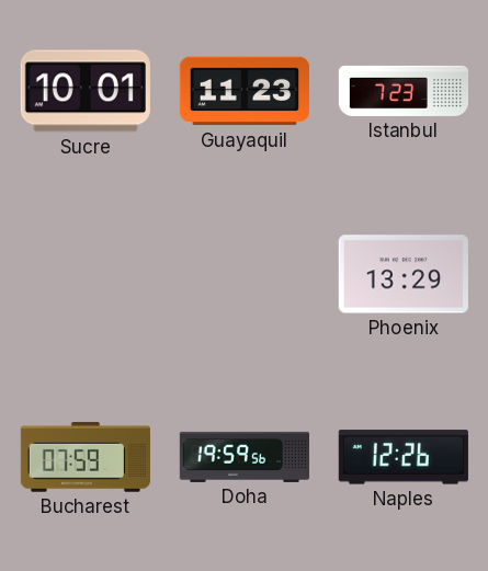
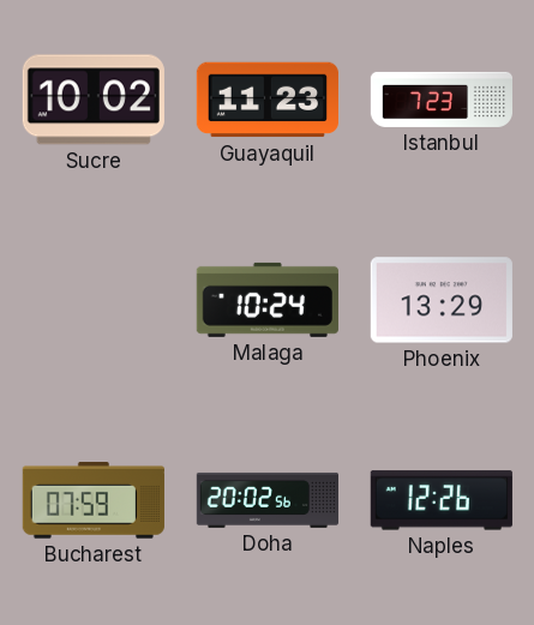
Sucre: 10:01 -> 10:02
Malaga: none -> 10:24
Doha: 19:59 -> 20:02
